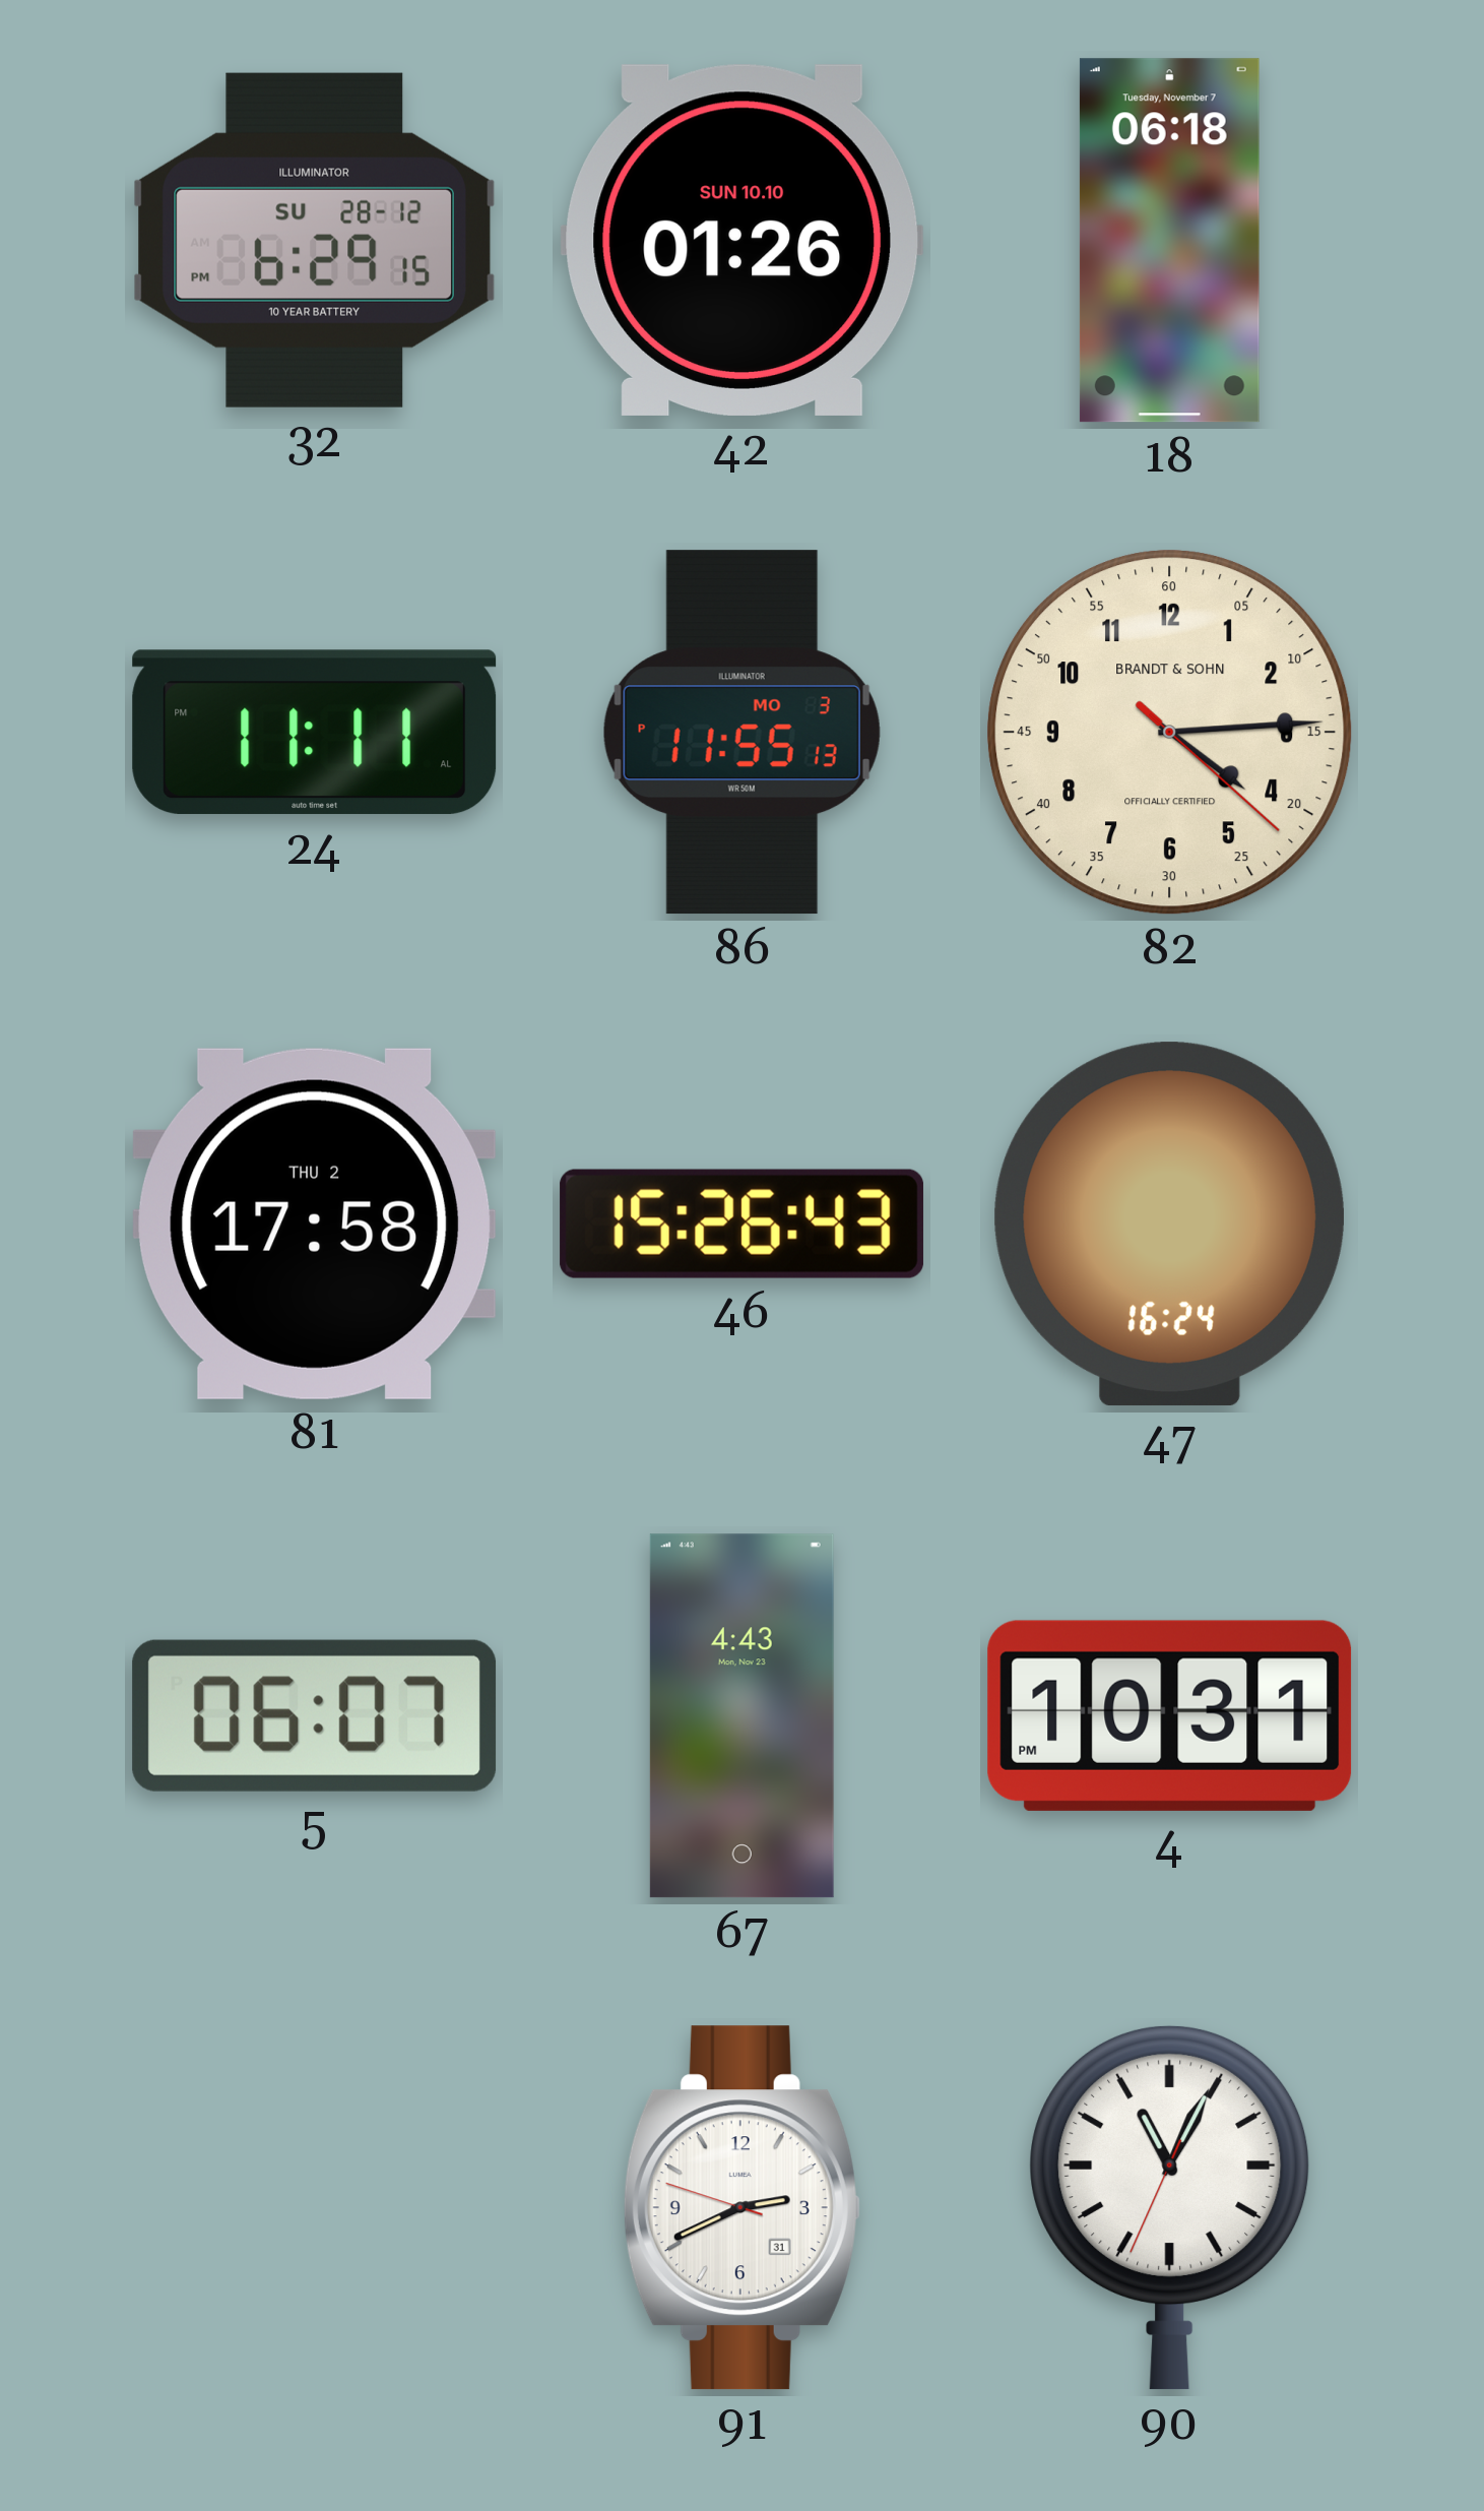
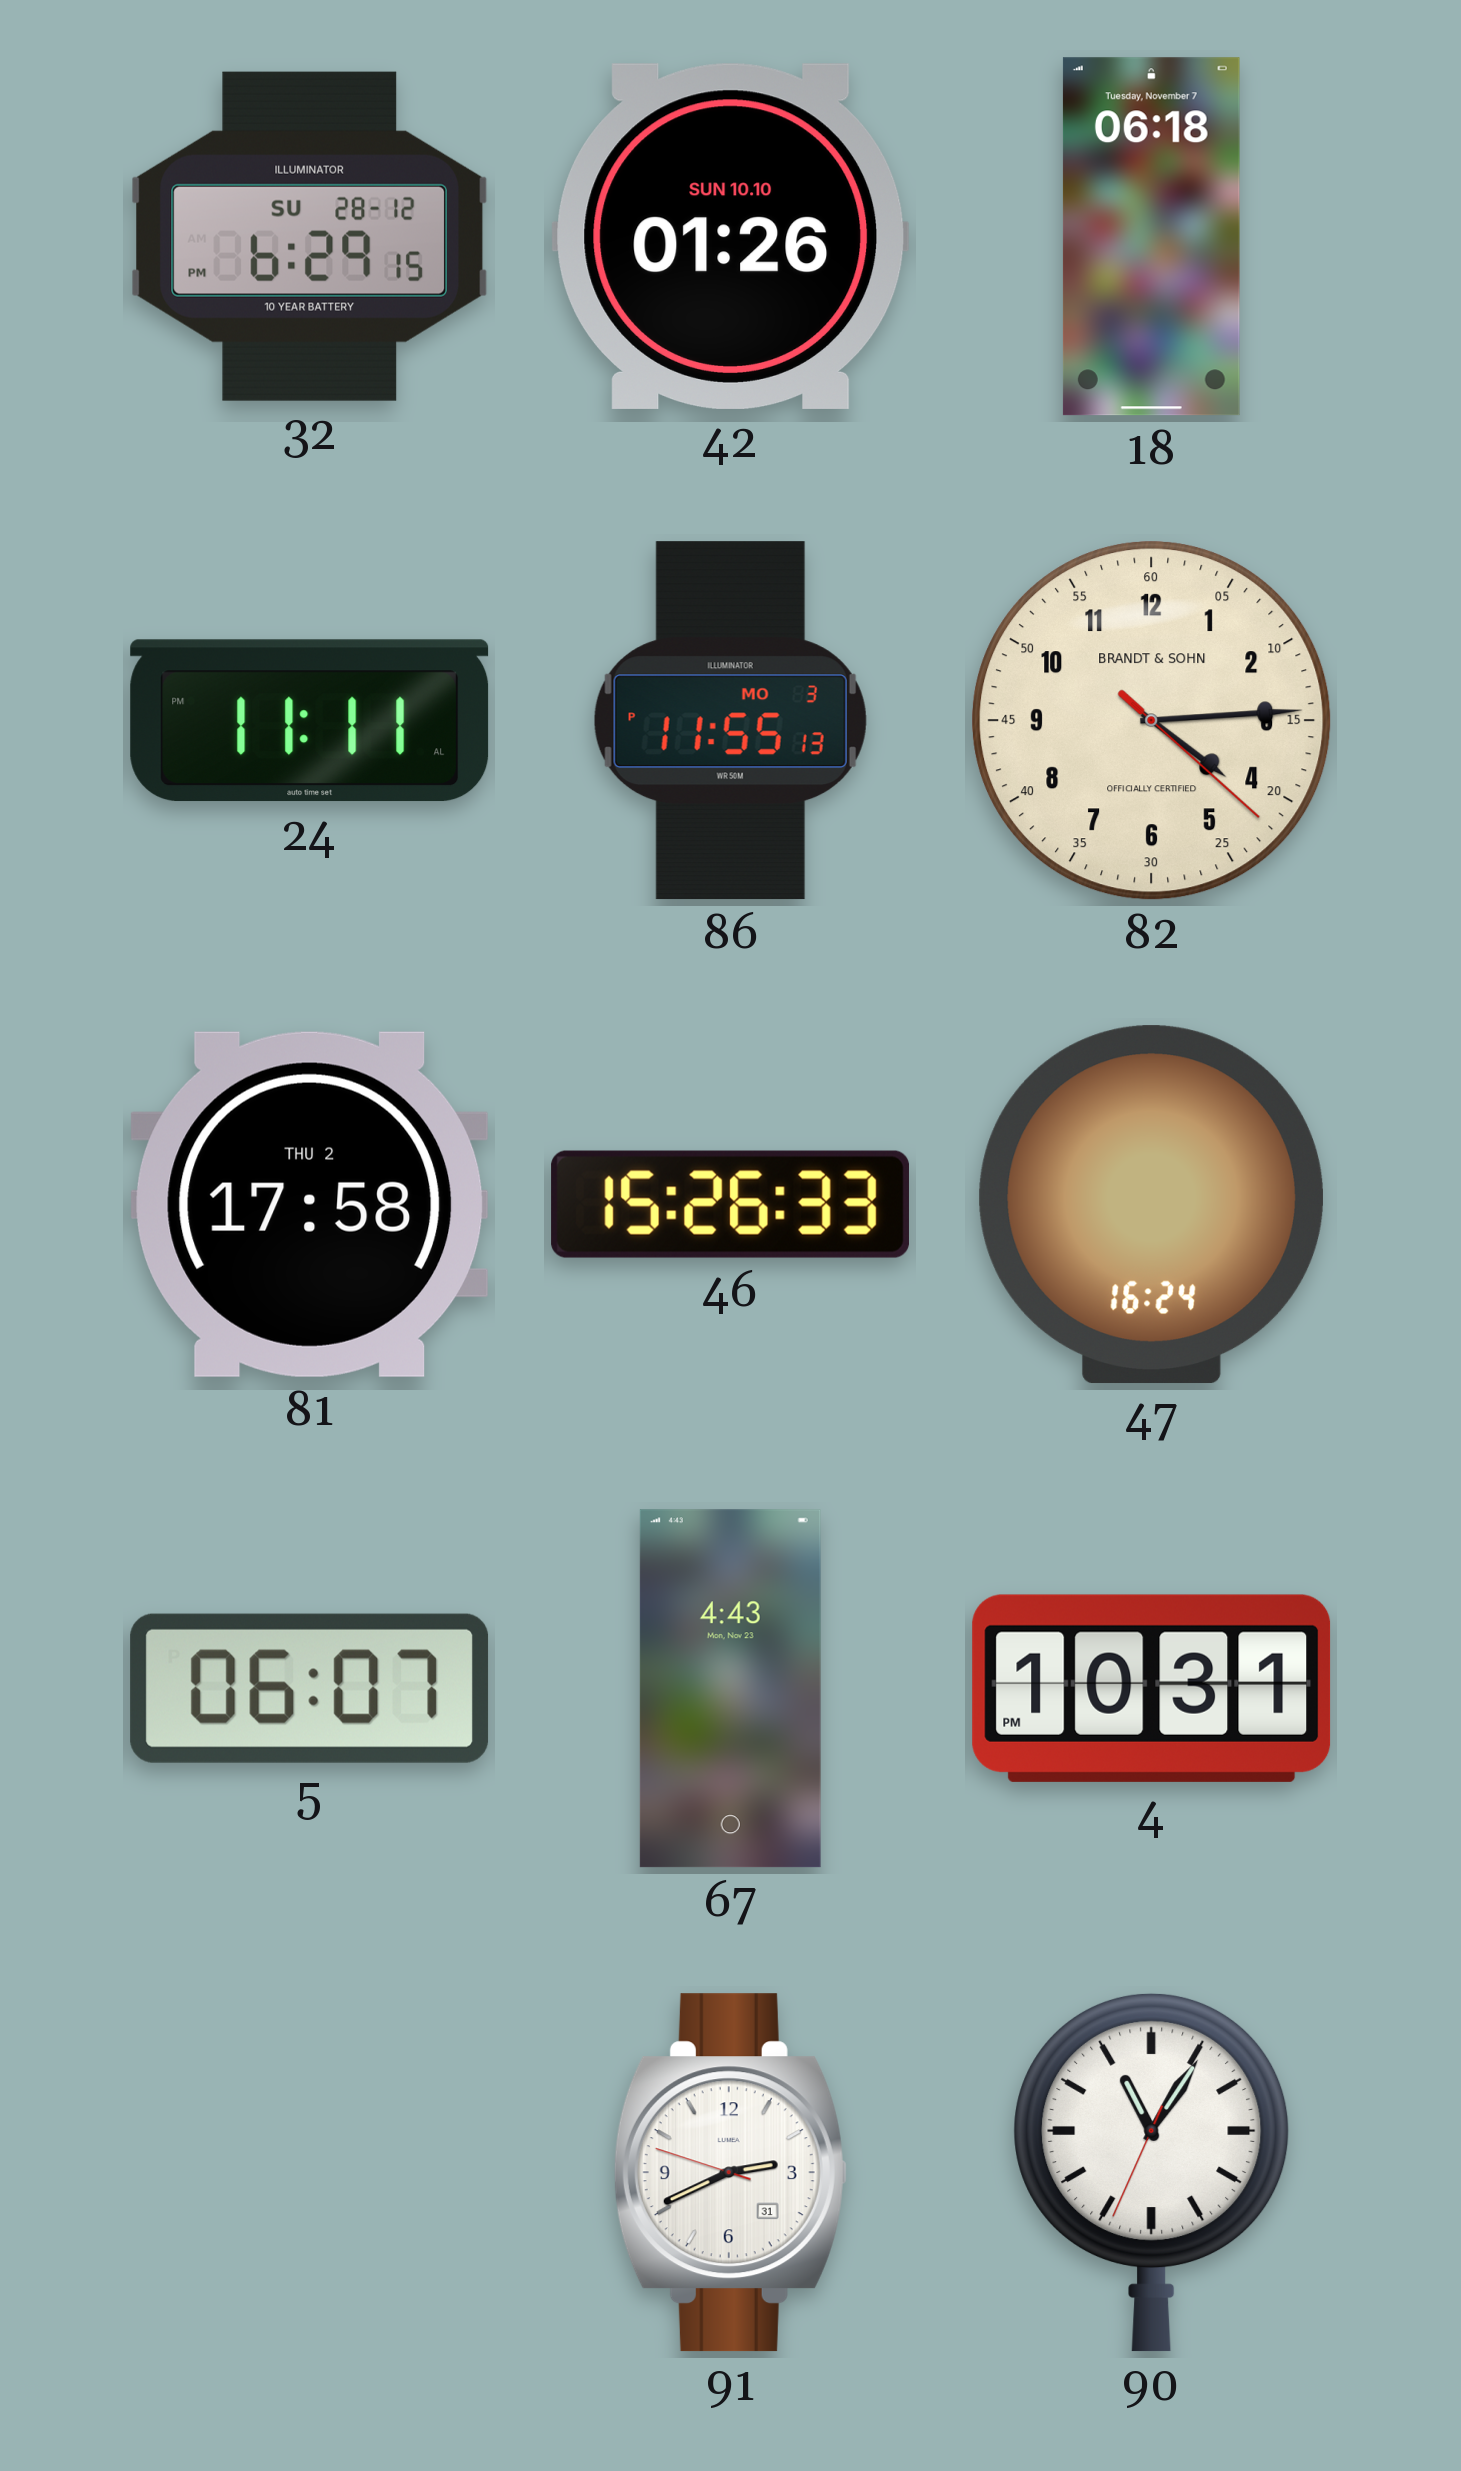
46: 15:26:43 -> 15:26:33
90: 11:04 -> 11:05
